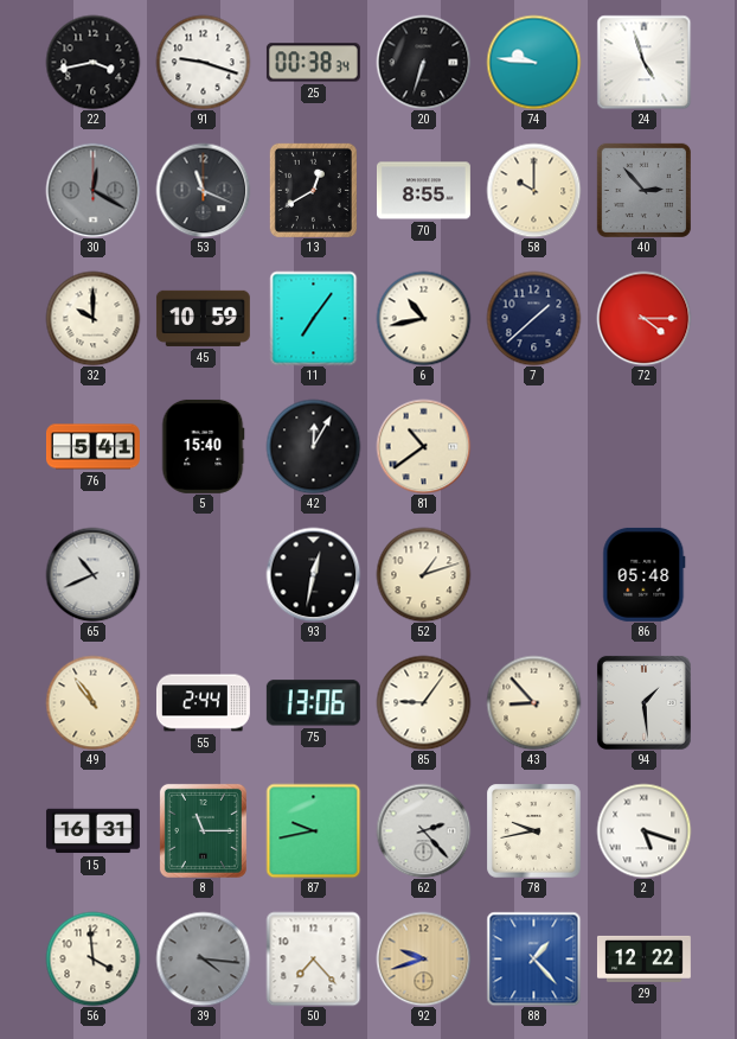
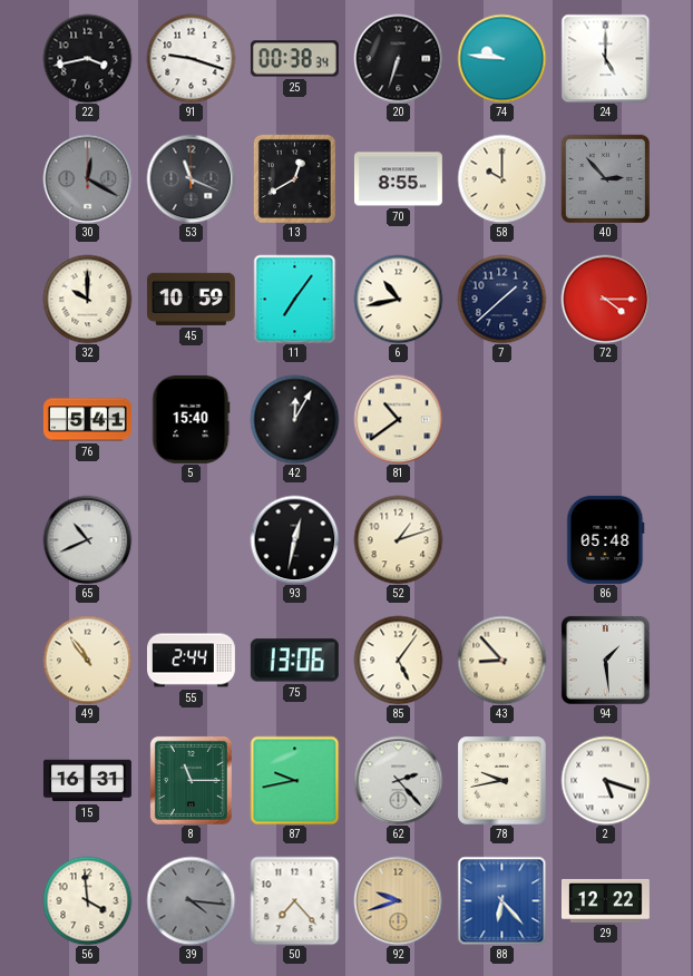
24: 4:57 -> 5:00
85: 9:06 -> 5:06
88: 1:23 -> 6:23
